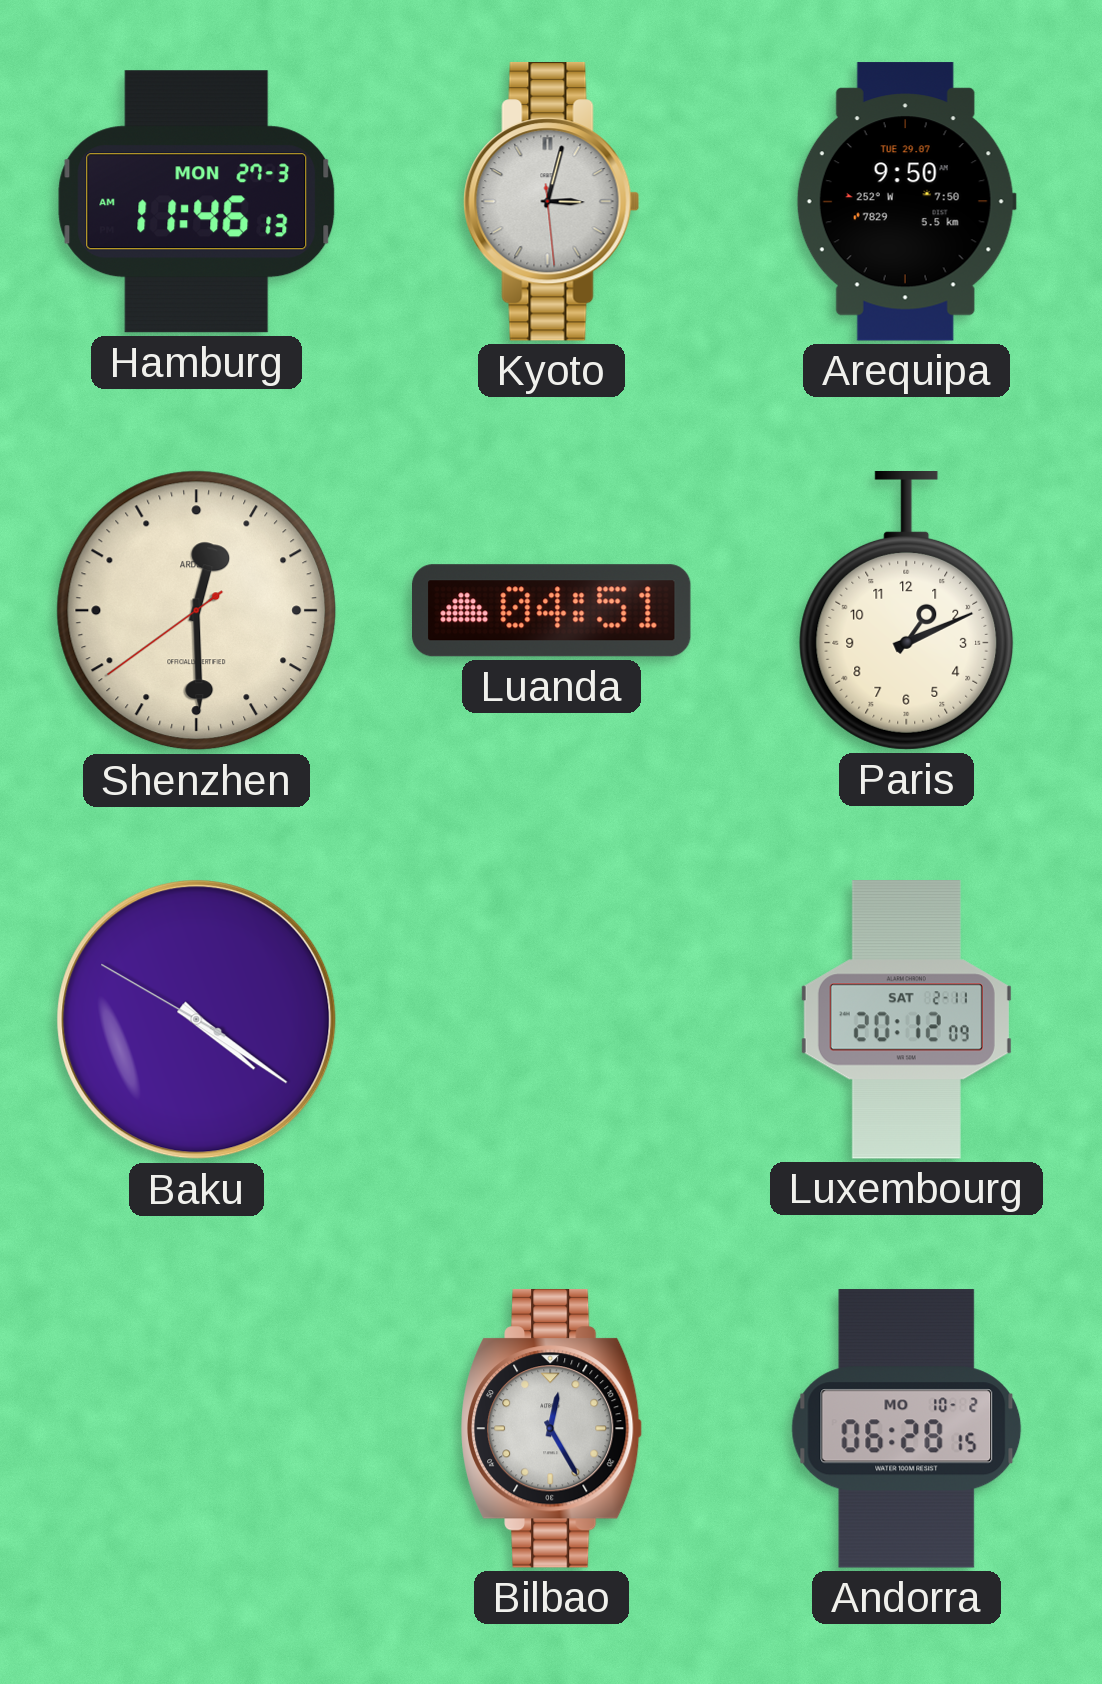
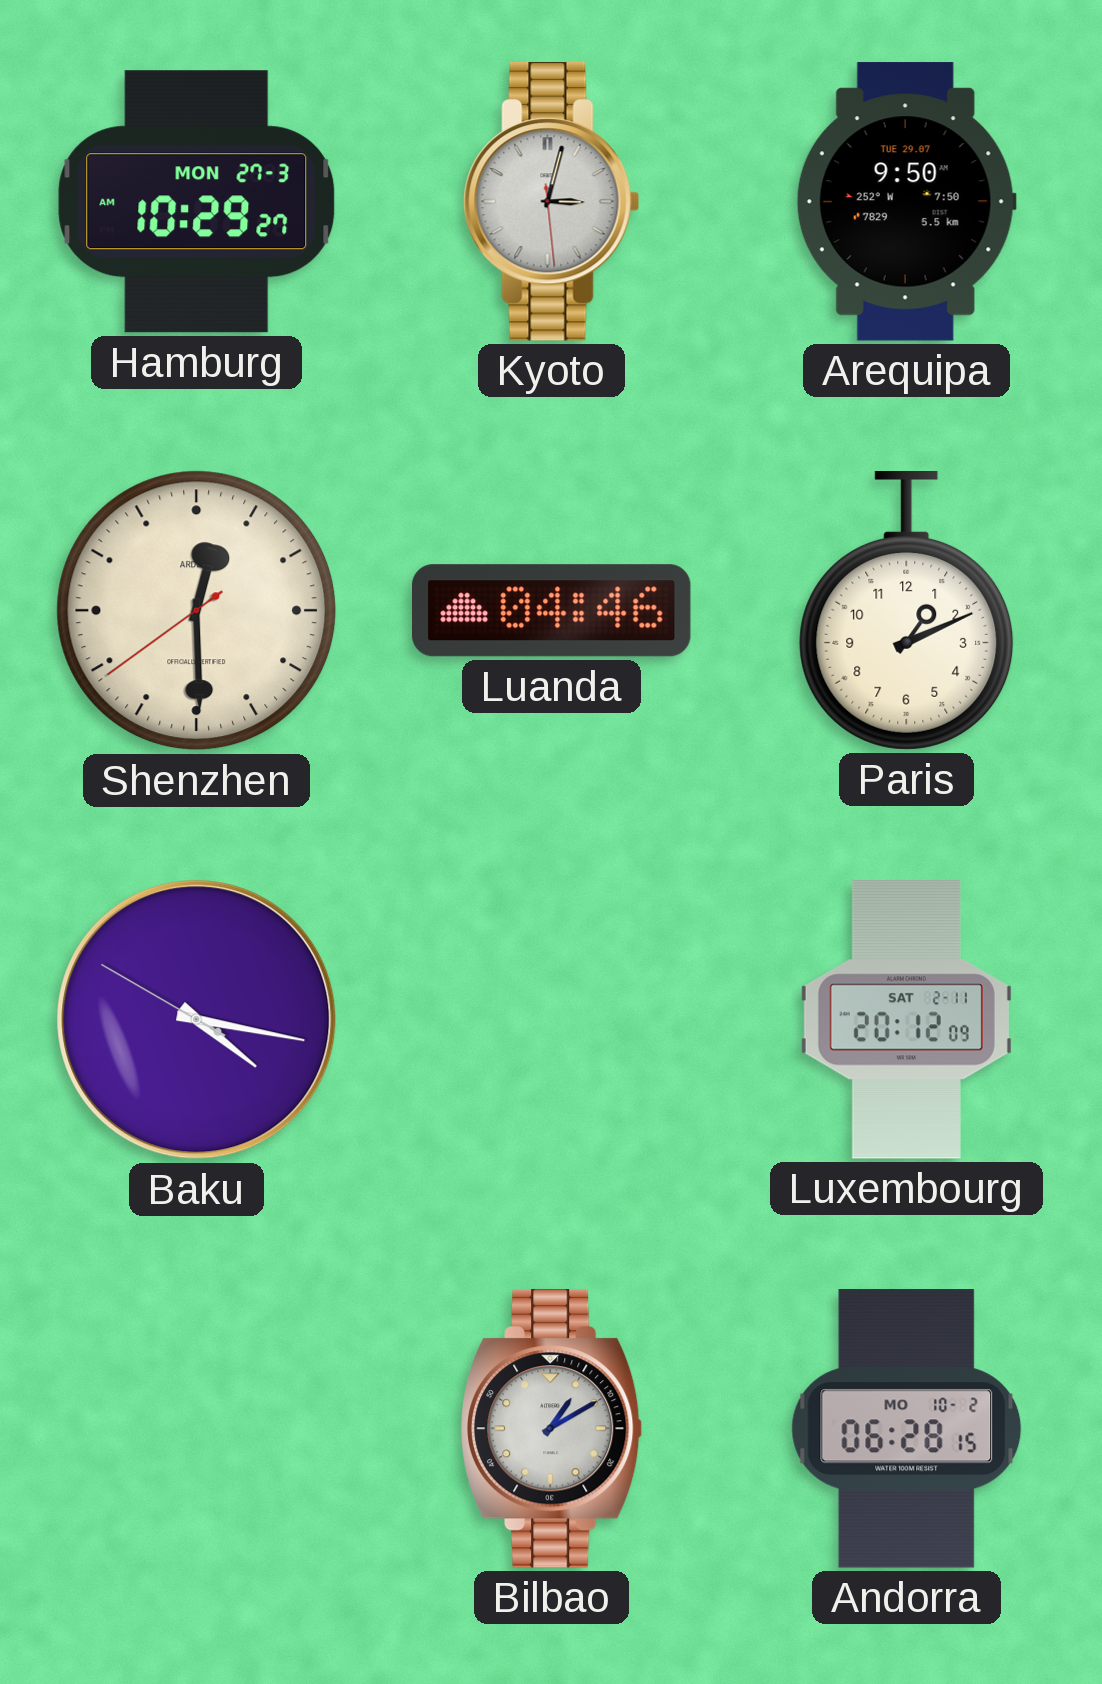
Hamburg: 11:46 -> 10:29
Luanda: 04:51 -> 04:46
Baku: 4:20 -> 4:16
Bilbao: 12:25 -> 1:10
